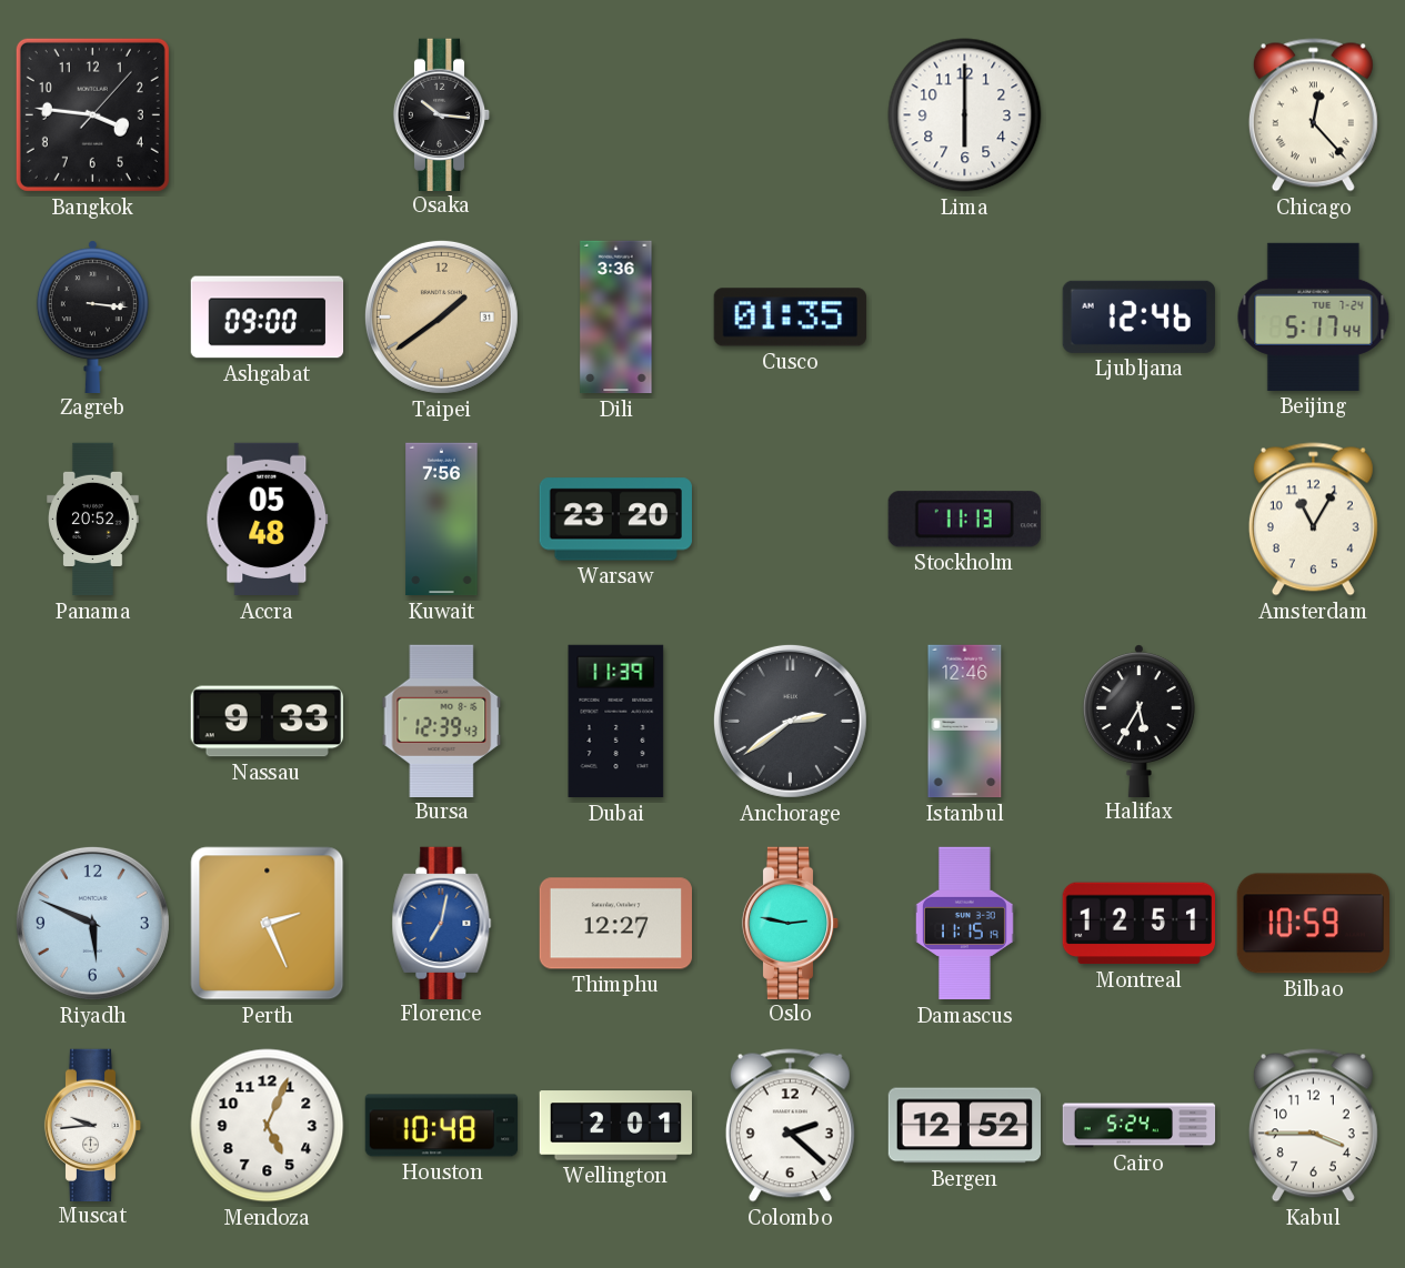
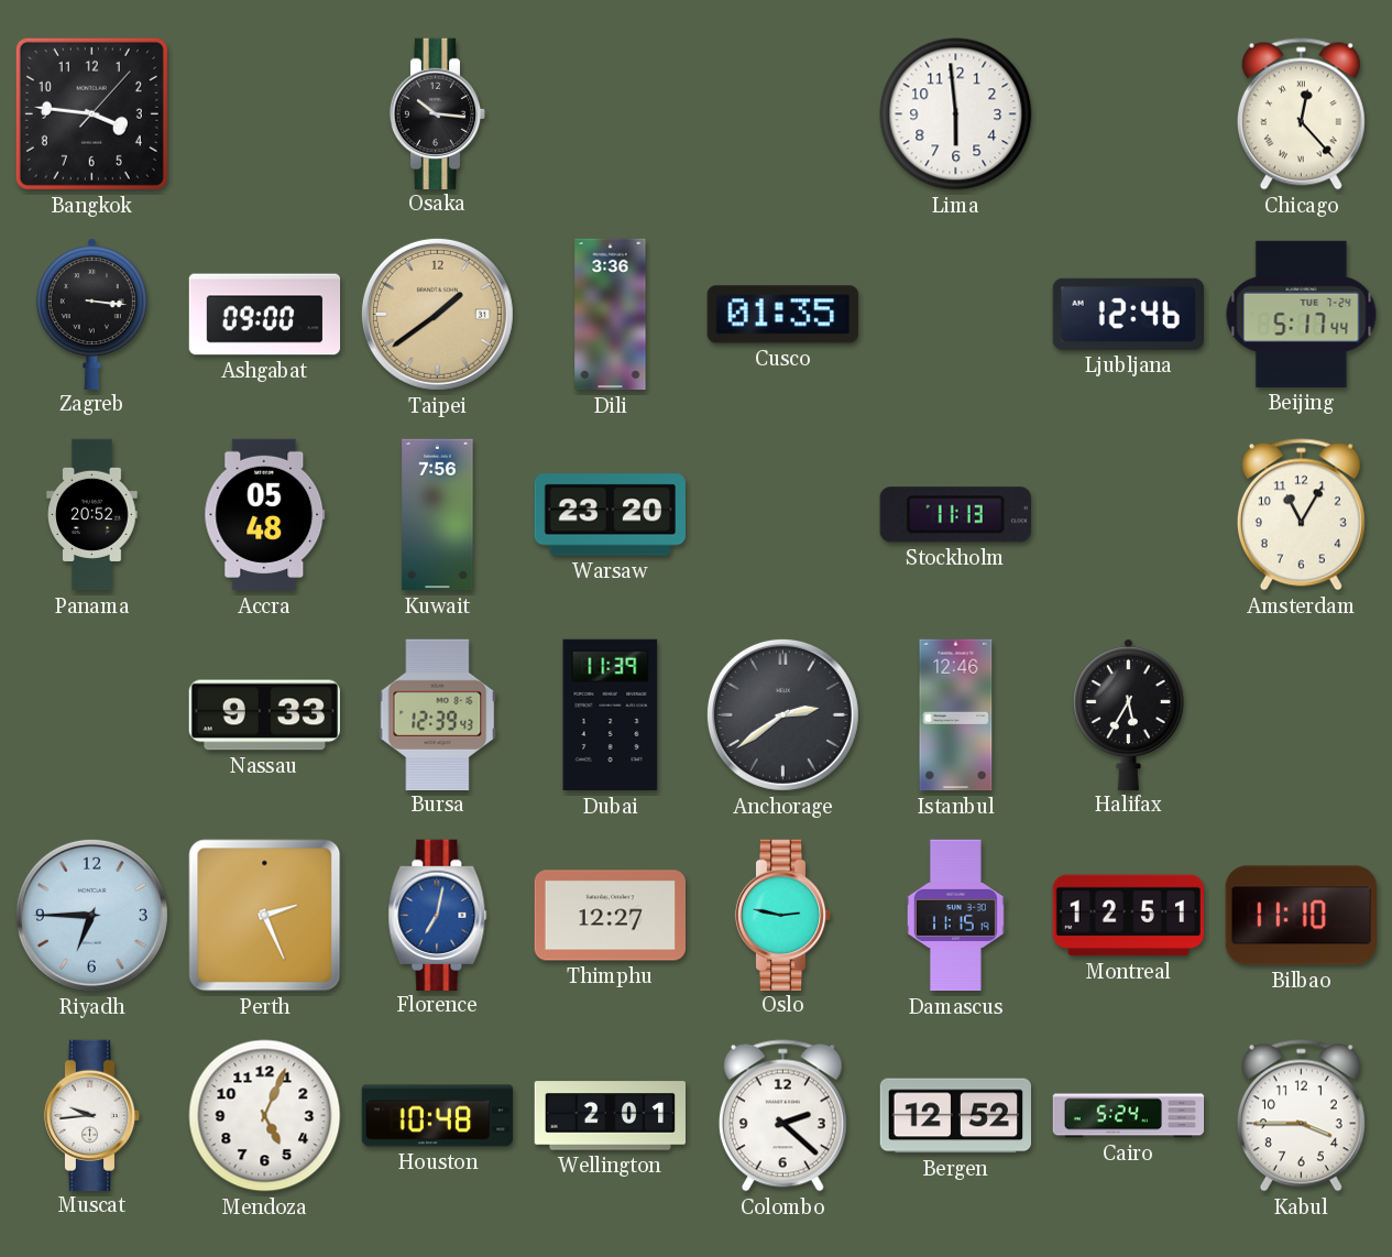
Lima: 6:00 -> 5:59
Riyadh: 5:49 -> 6:45
Bilbao: 10:59 -> 11:10
